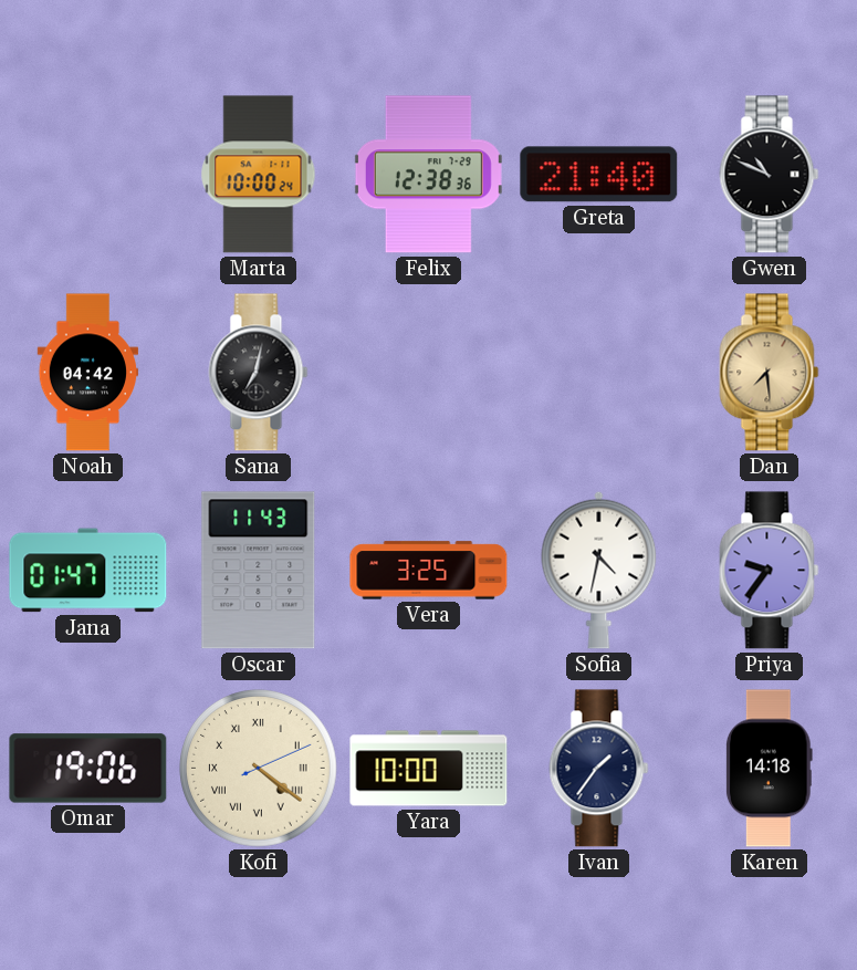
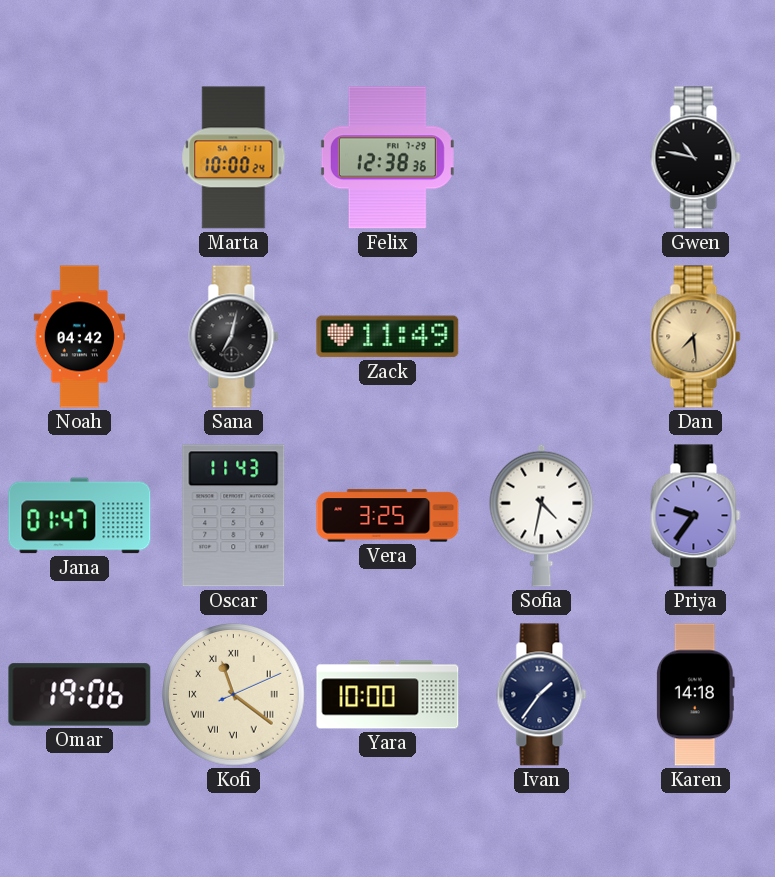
Greta: 21:40 -> none
Gwen: 10:49 -> 10:47
Zack: none -> 11:49
Kofi: 4:21 -> 11:21
